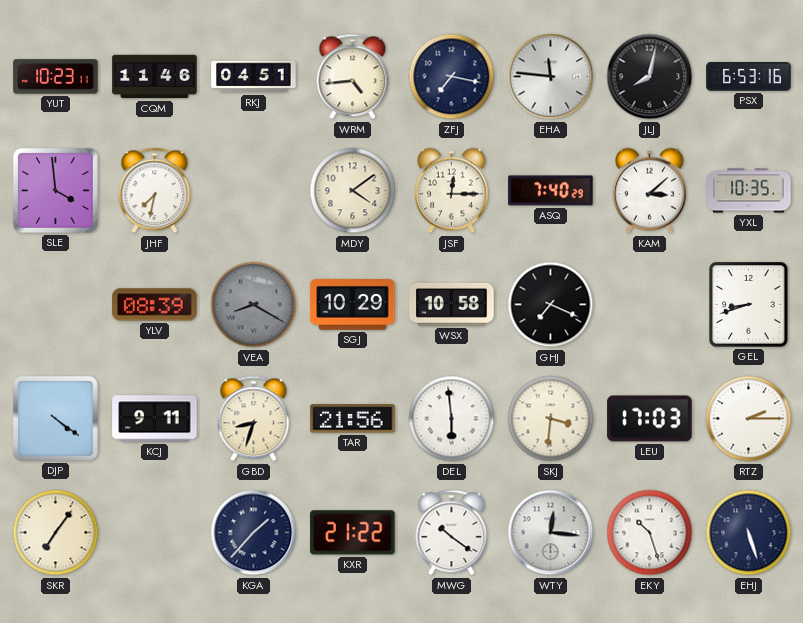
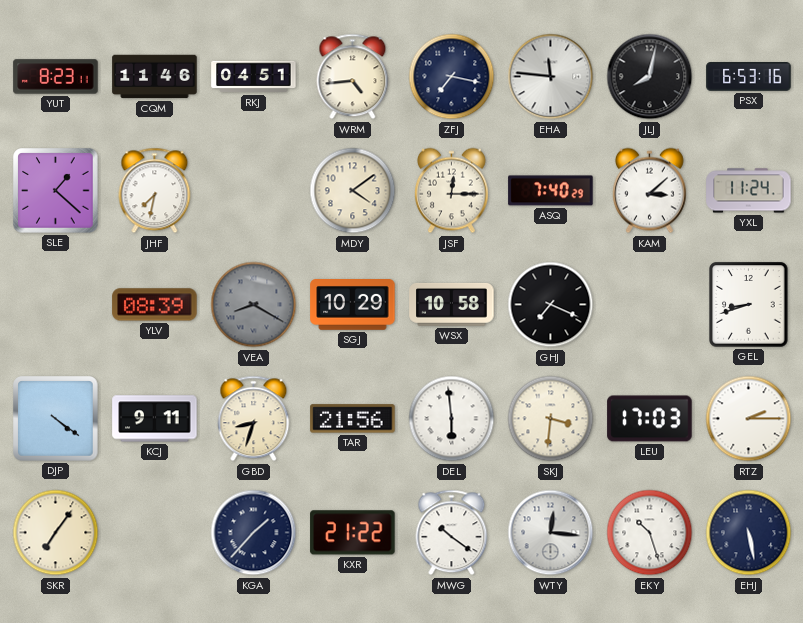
YUT: 10:23 -> 8:23
SLE: 3:59 -> 1:22
YXL: 10:35 -> 11:24
EHJ: 5:27 -> 5:28
